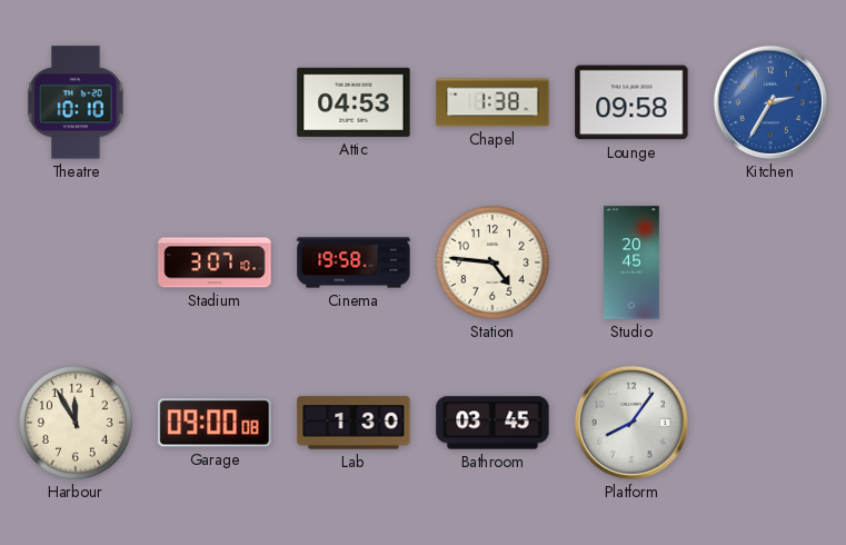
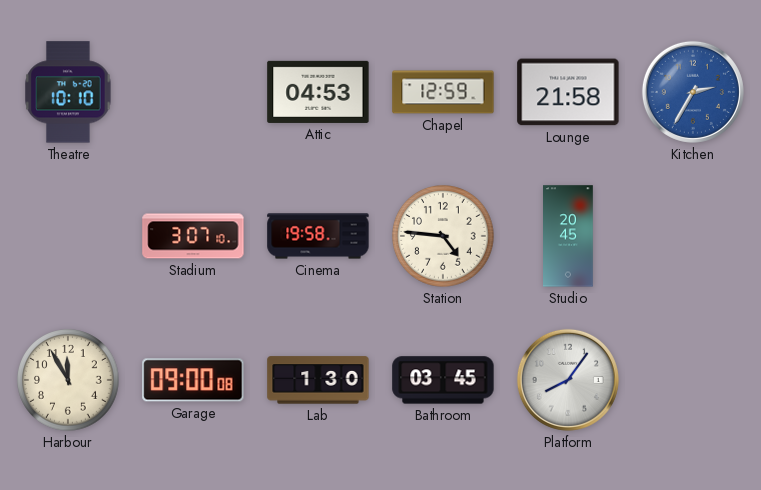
Chapel: 1:38 -> 12:59
Lounge: 09:58 -> 21:58
